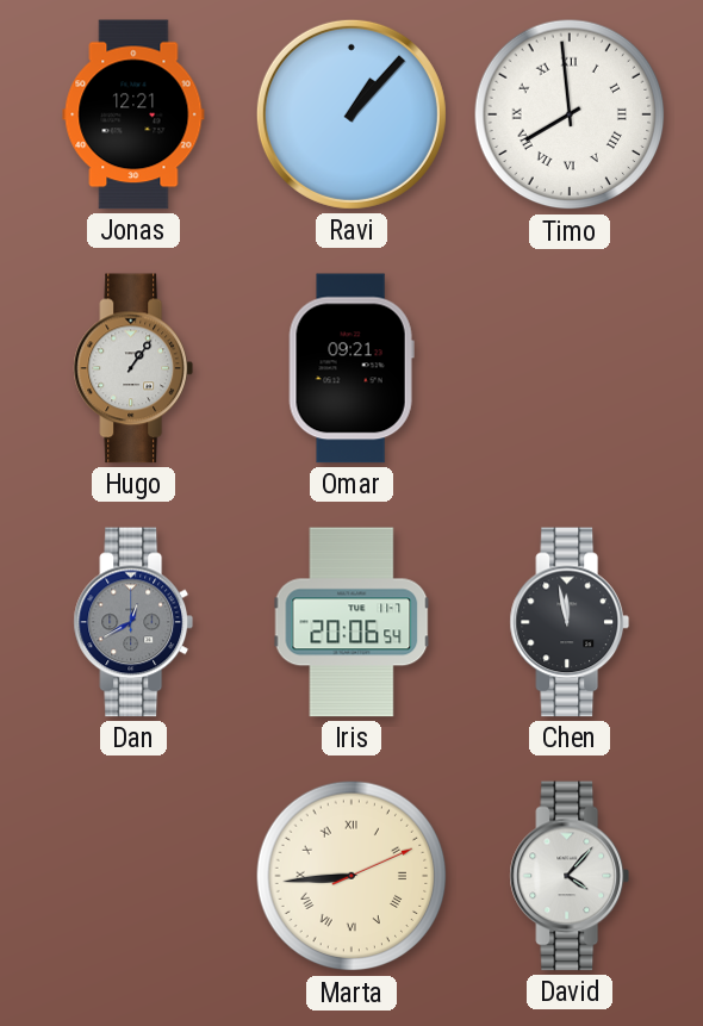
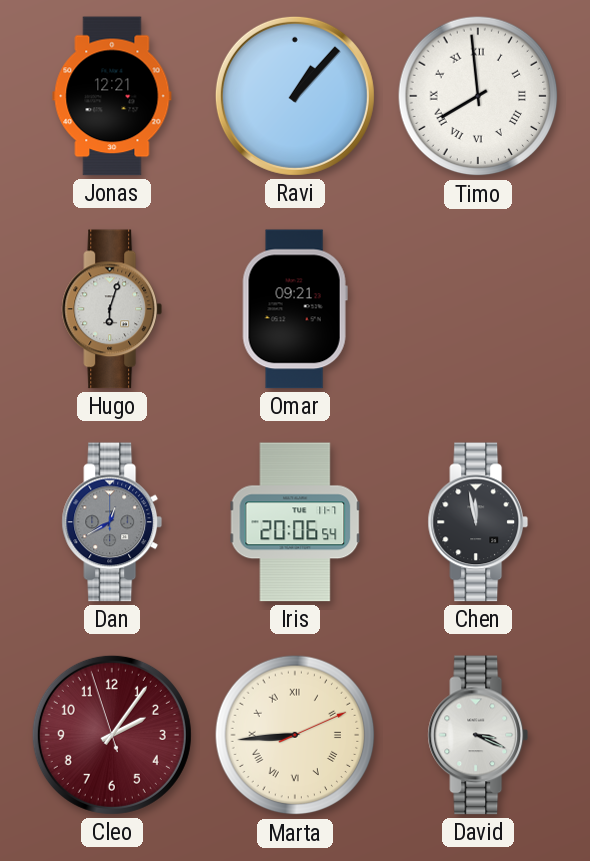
Hugo: 1:06 -> 6:03
Cleo: none -> 2:05
David: 4:07 -> 3:19
